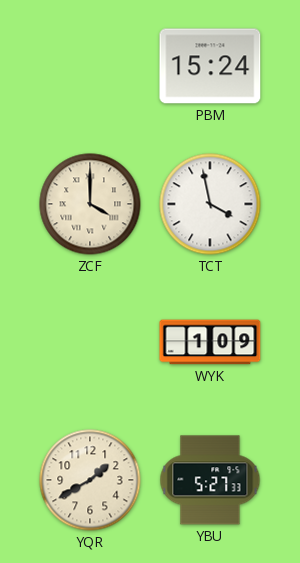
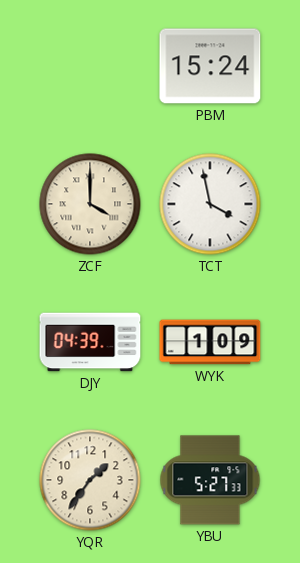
DJY: none -> 04:39
YQR: 1:40 -> 1:36
